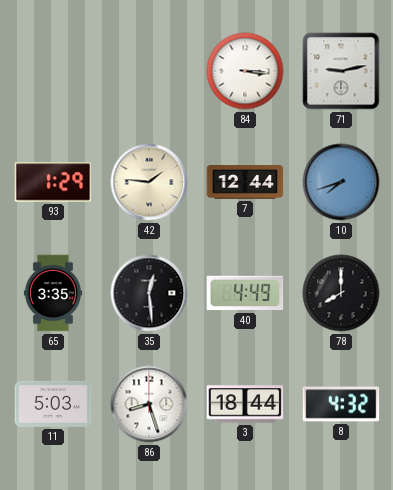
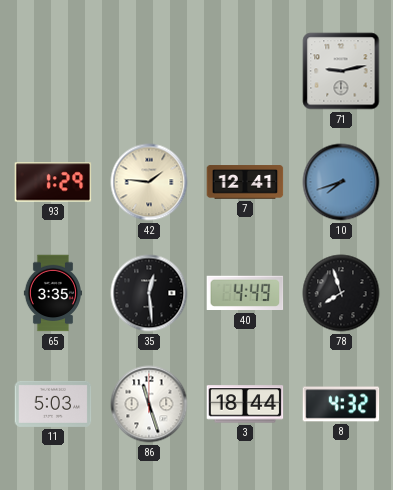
84: 3:16 -> none
7: 12:44 -> 12:41
78: 8:00 -> 7:57
86: 8:27 -> 11:27
